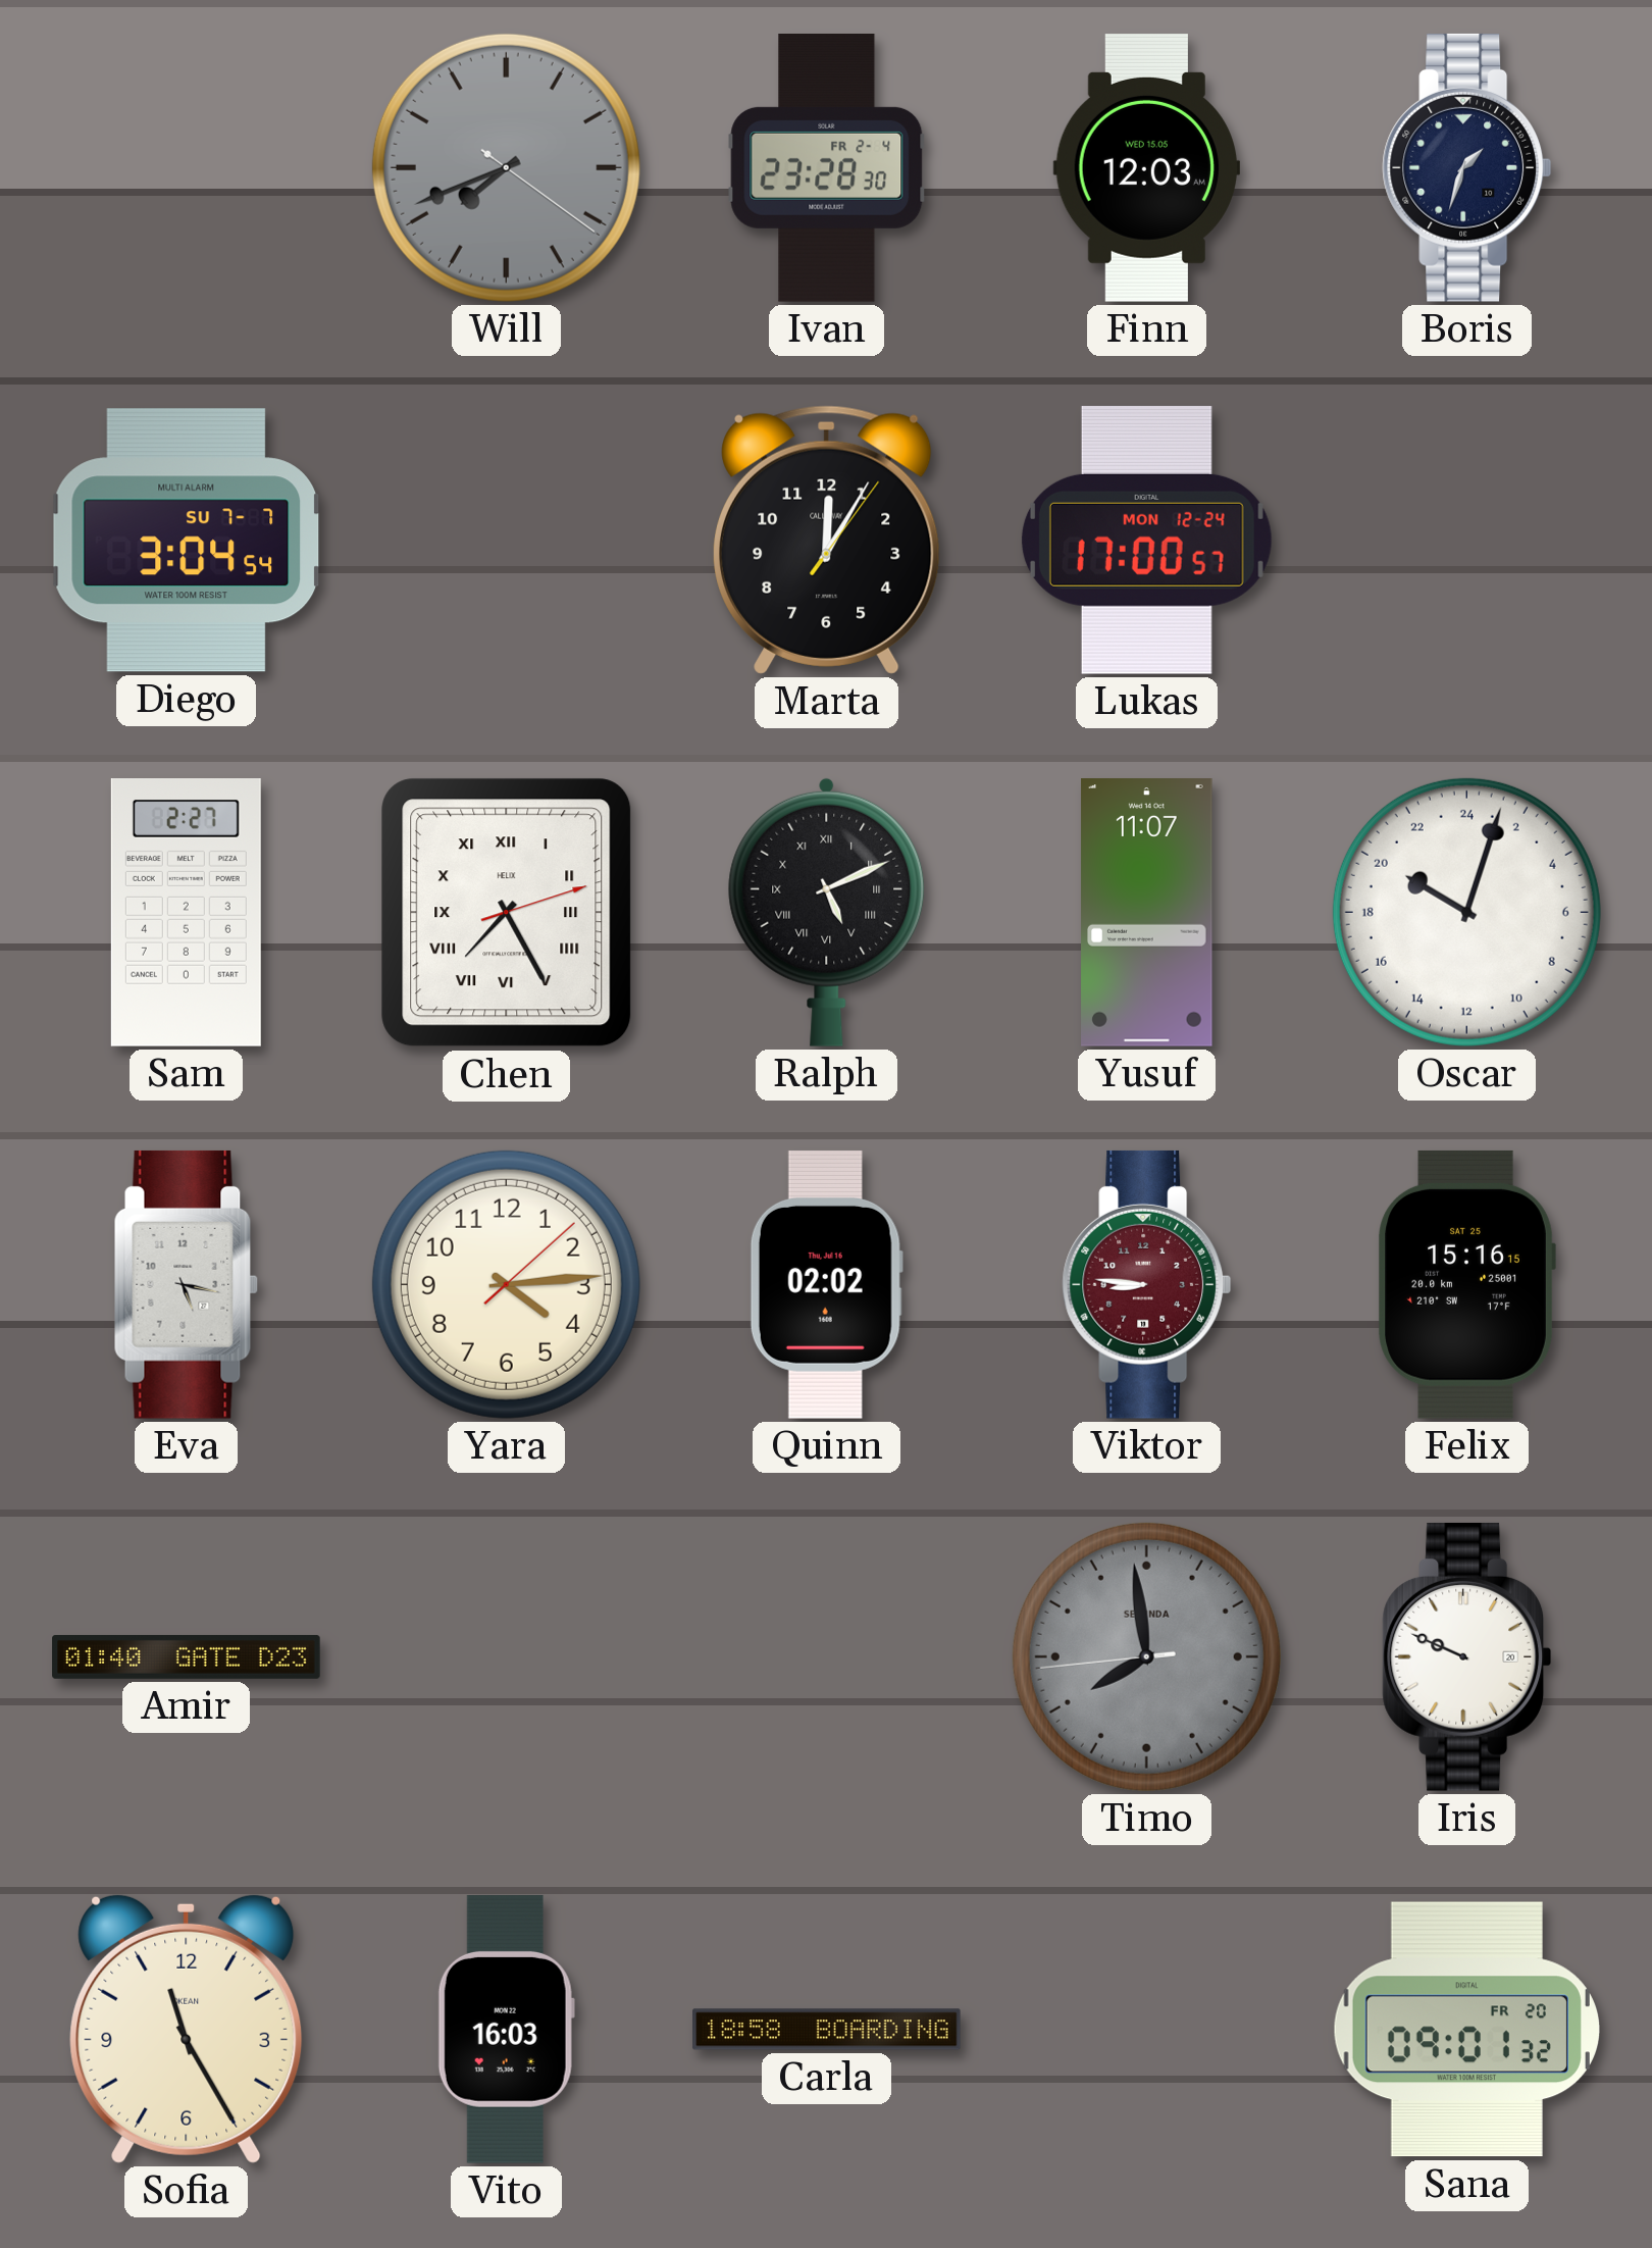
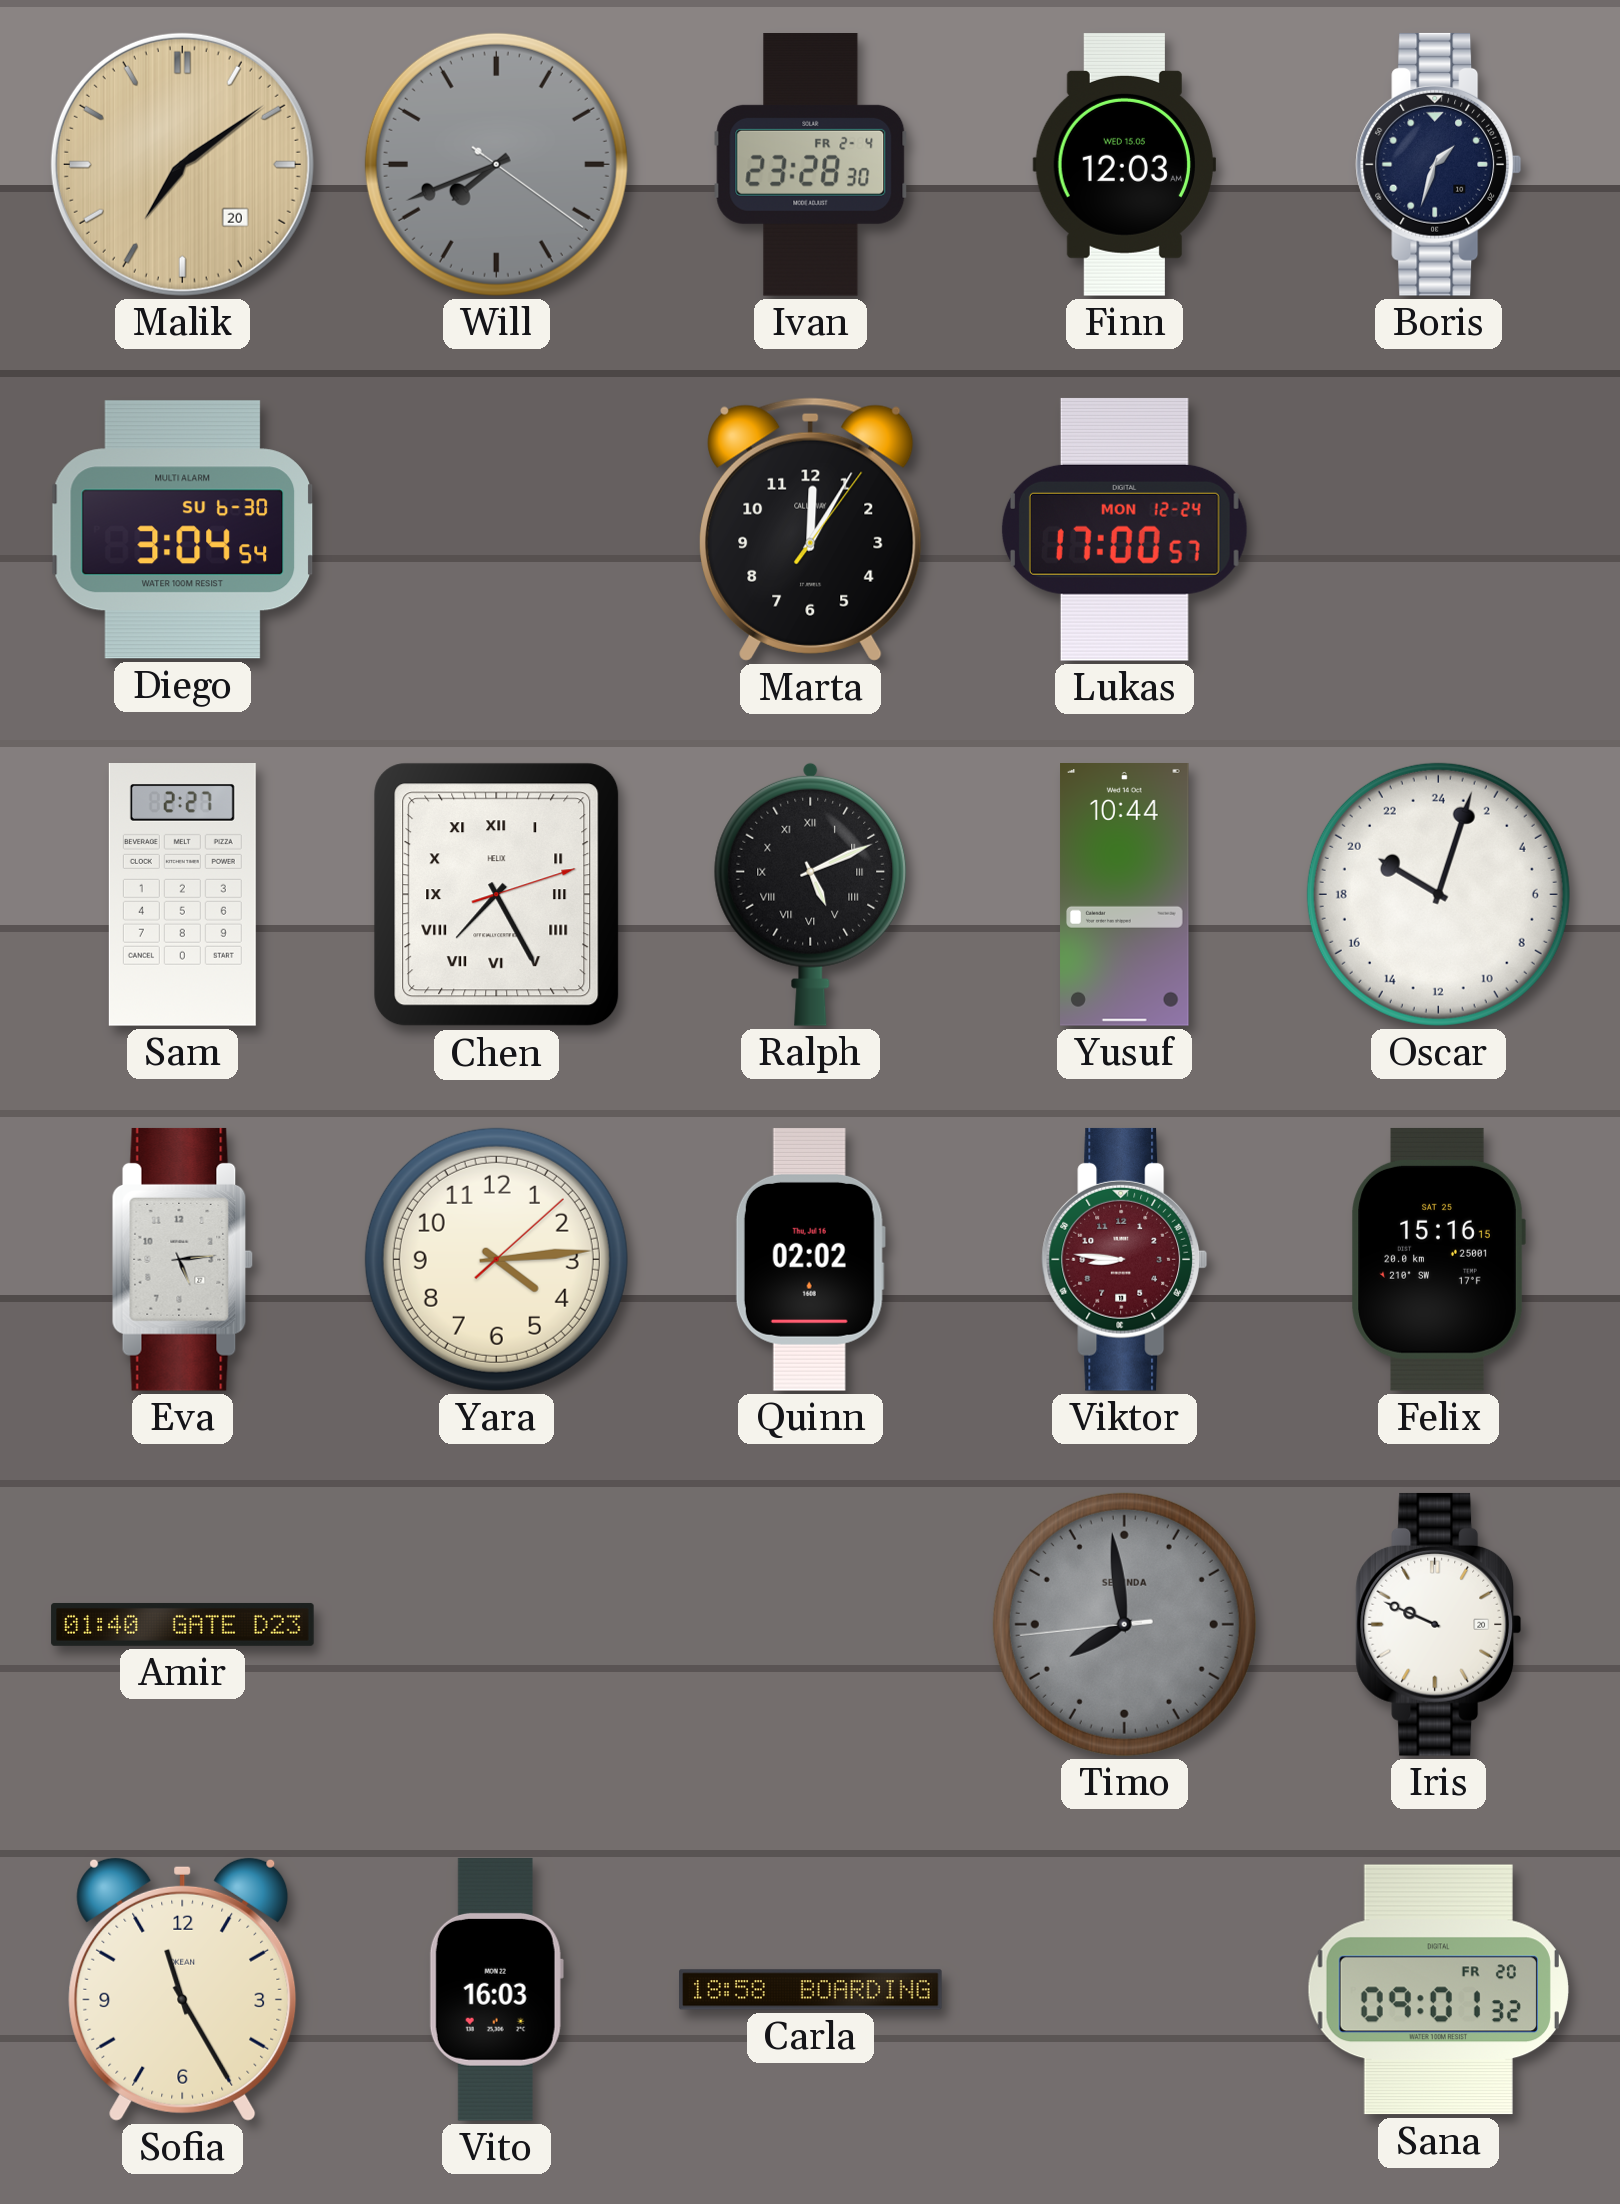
Malik: none -> 7:09
Diego date: SU 7-7 -> SU 6-30
Yusuf: 11:07 -> 10:44
Eva: 5:17 -> 5:14
